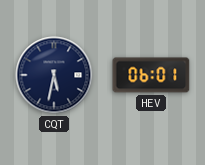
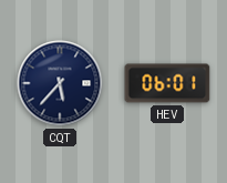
CQT: 5:32 -> 5:37
